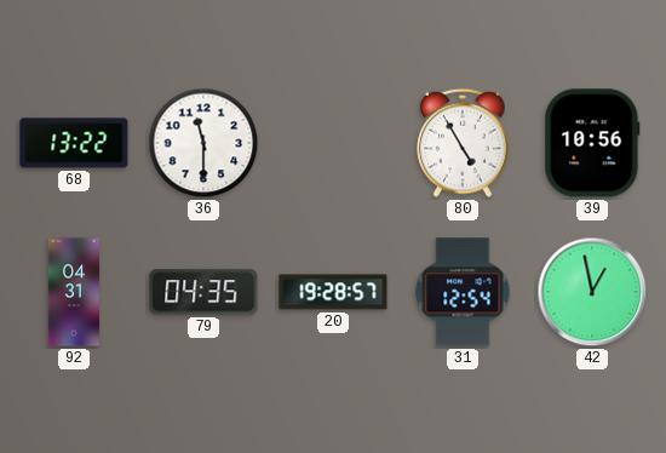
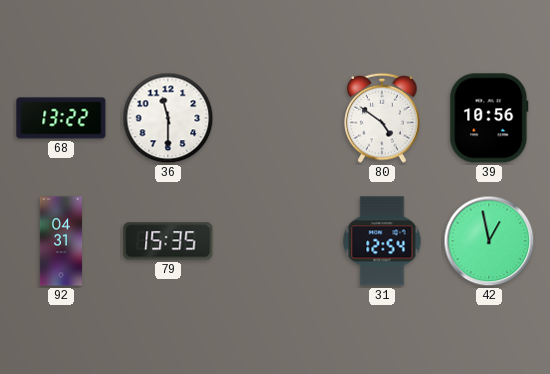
80: 4:55 -> 4:51
79: 04:35 -> 15:35
20: 19:28 -> none
